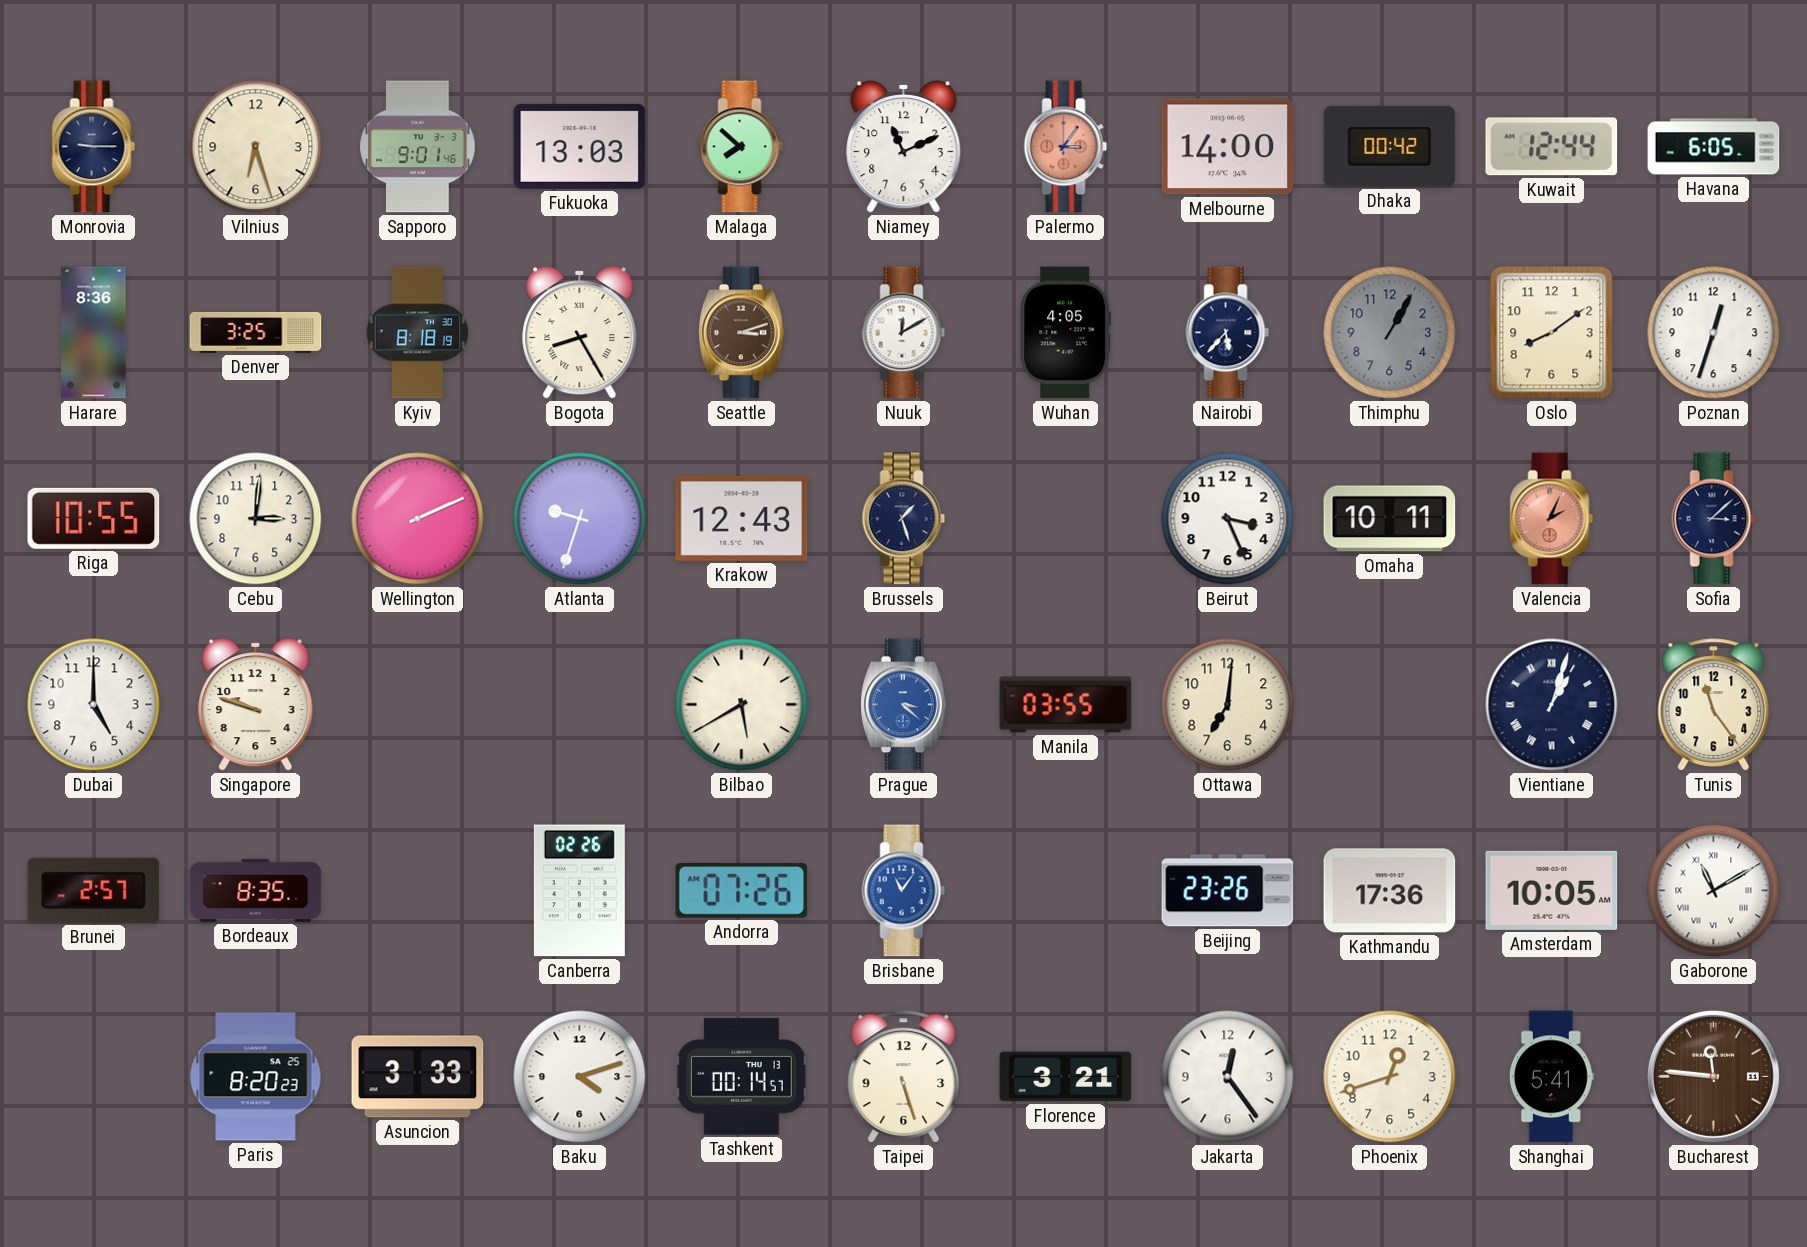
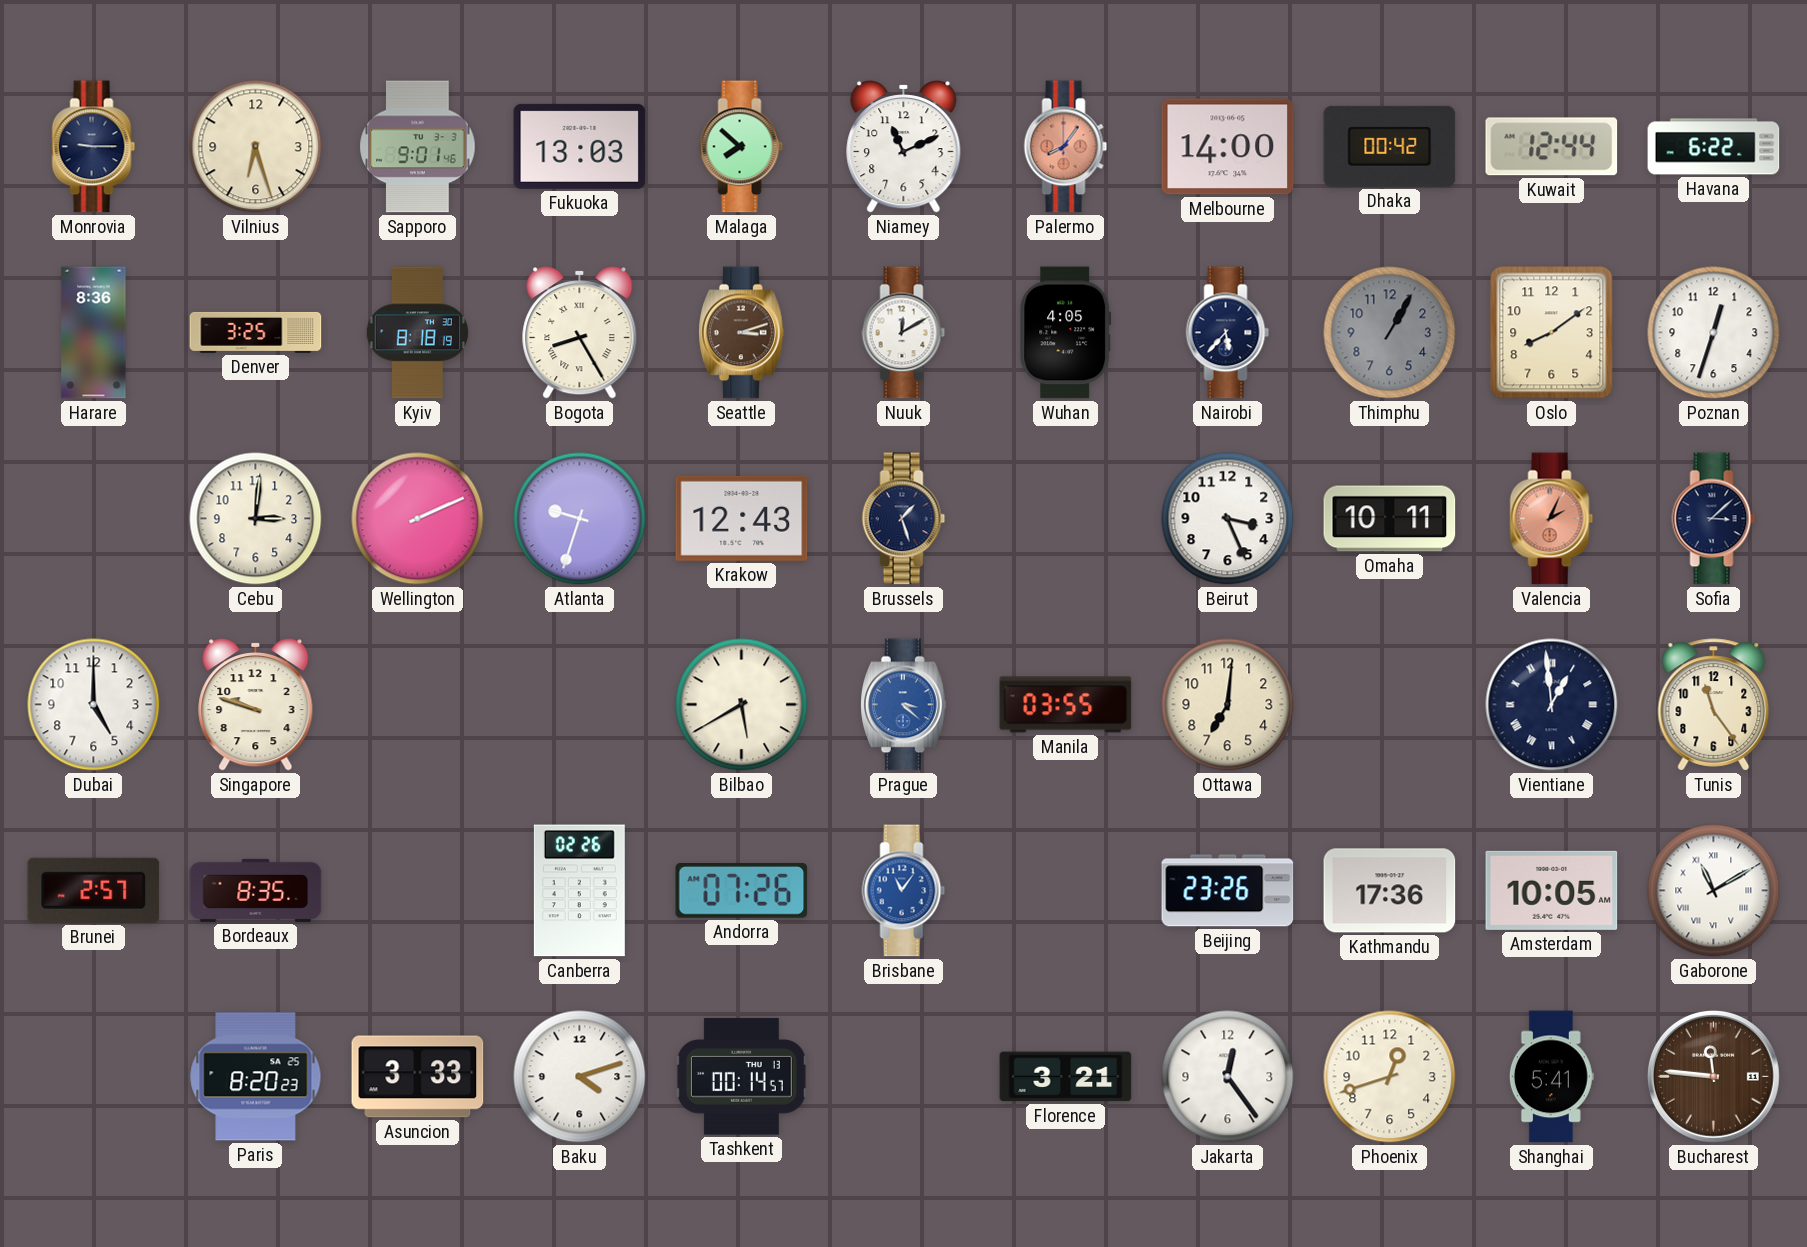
Palermo: 3:06 -> 8:06
Havana: 6:05 -> 6:22
Riga: 10:55 -> none
Vientiane: 1:03 -> 12:59
Taipei: 5:27 -> none
